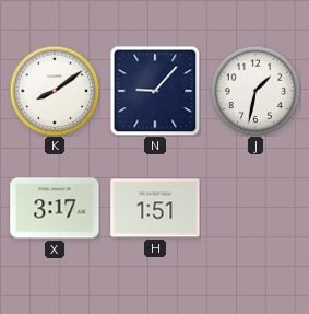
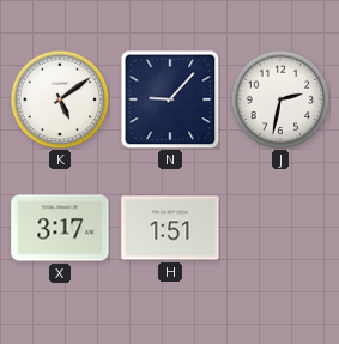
K: 8:09 -> 5:09
J: 1:32 -> 2:32
